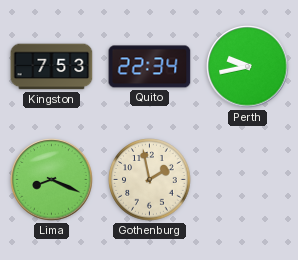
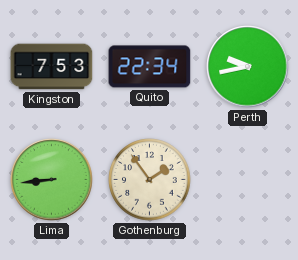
Lima: 8:19 -> 8:44
Gothenburg: 1:58 -> 1:54
